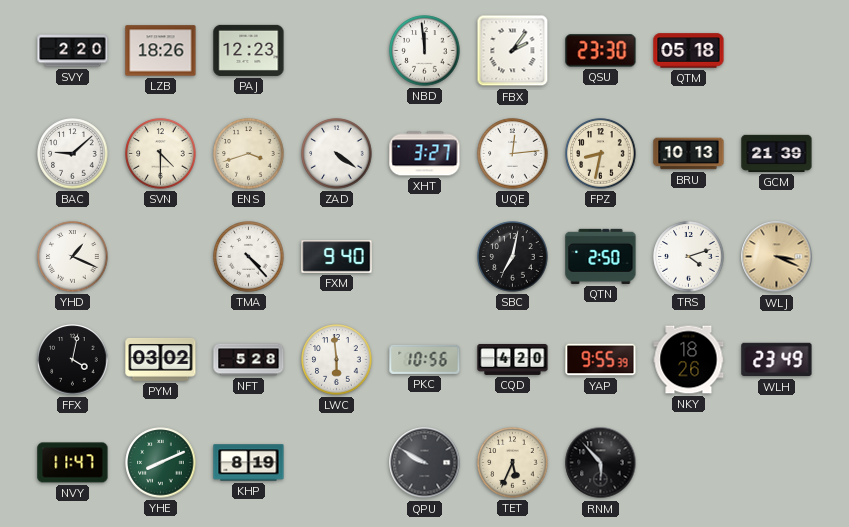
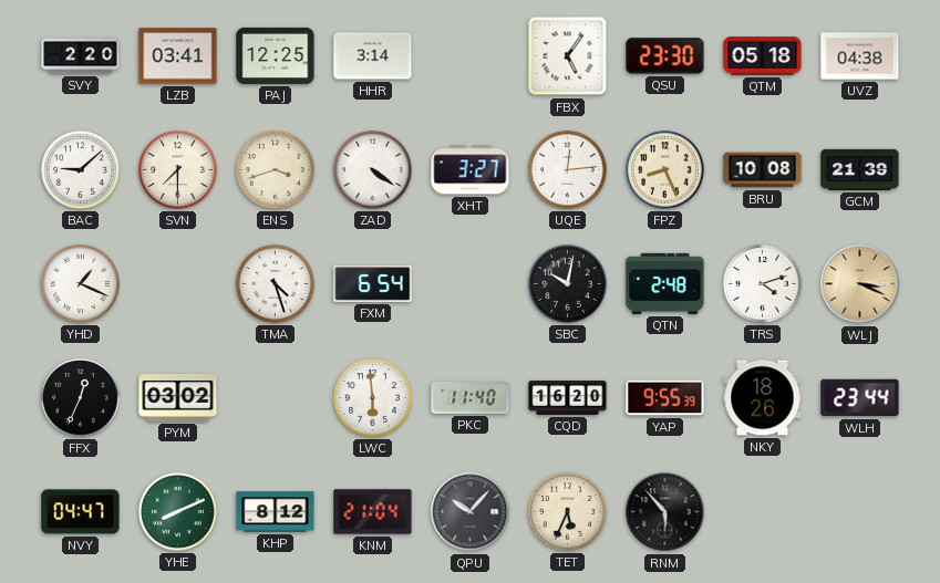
LZB: 18:26 -> 03:41
PAJ: 12:23 -> 12:25
HHR: none -> 3:14
NBD: 11:59 -> none
FBX: 2:06 -> 5:06
UVZ: none -> 04:38
SVN: 4:30 -> 7:30
FPZ: 8:32 -> 8:26
BRU: 10:13 -> 10:08
TMA: 4:23 -> 4:27
FXM: 9:40 -> 6:54
SBC: 7:02 -> 10:02
QTN: 2:50 -> 2:48
FFX: 4:02 -> 12:34
NFT: 5:28 -> none
PKC: 10:56 -> 11:40
CQD: 4:20 -> 16:20
WLH: 23:49 -> 23:44
NVY: 11:47 -> 04:47
KHP: 8:19 -> 8:12
KNM: none -> 21:04
QPU: 9:50 -> 10:07
